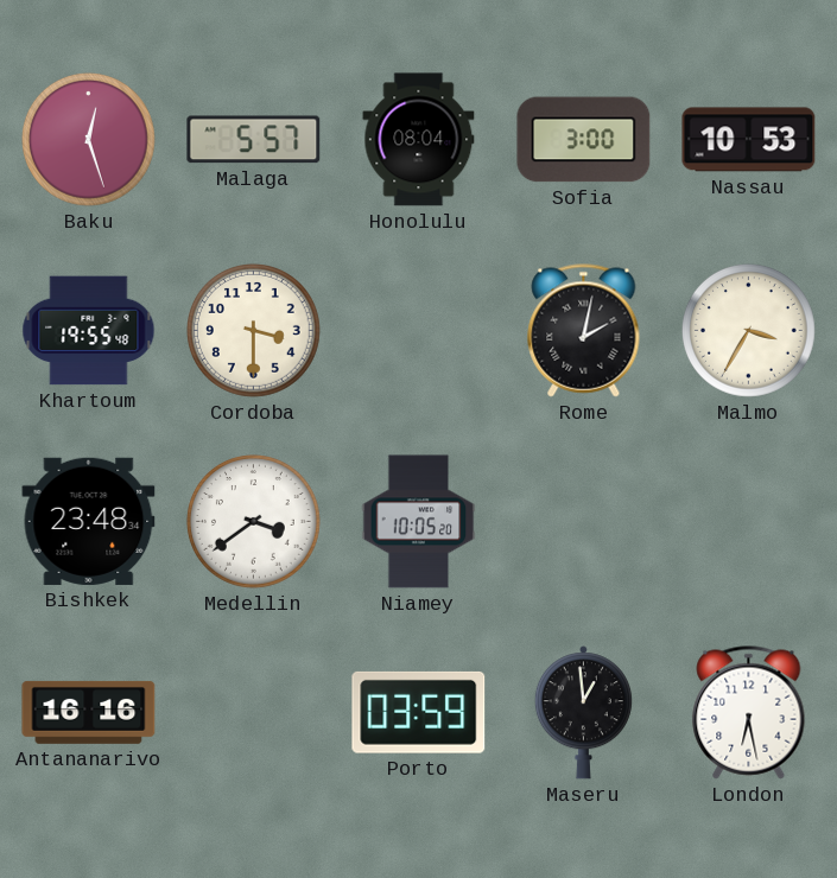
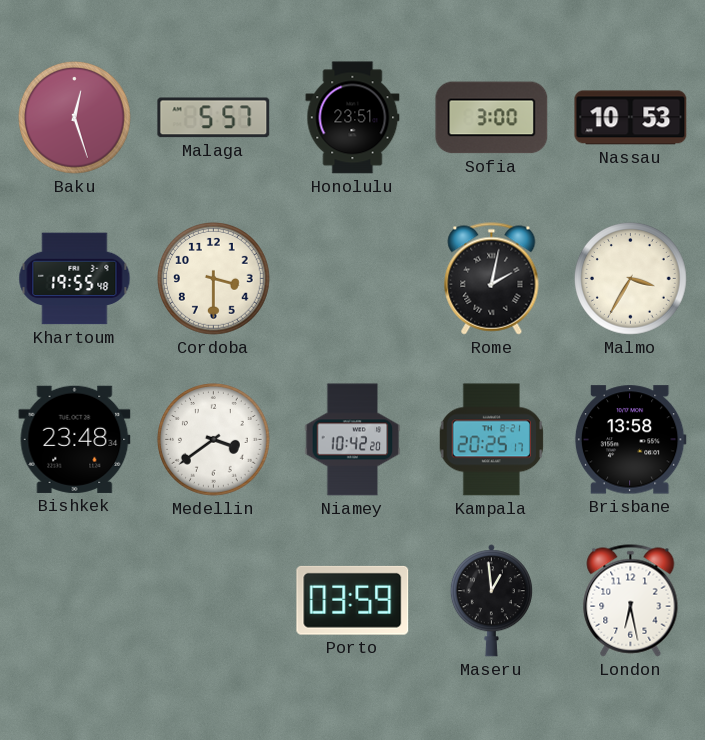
Honolulu: 08:04 -> 23:51
Niamey: 10:05 -> 10:42
Kampala: none -> 20:25
Brisbane: none -> 13:58
Antananarivo: 16:16 -> none
